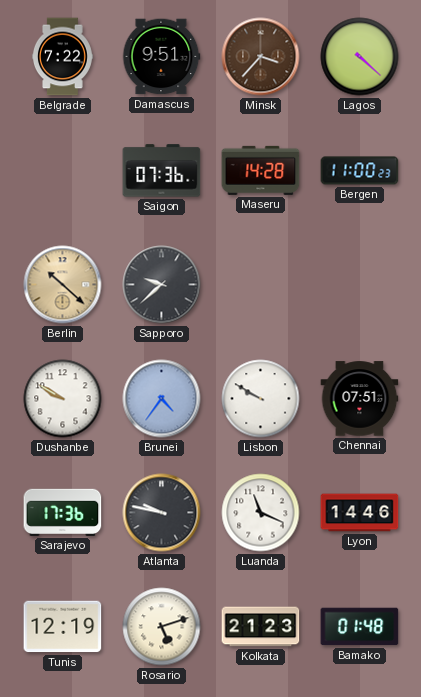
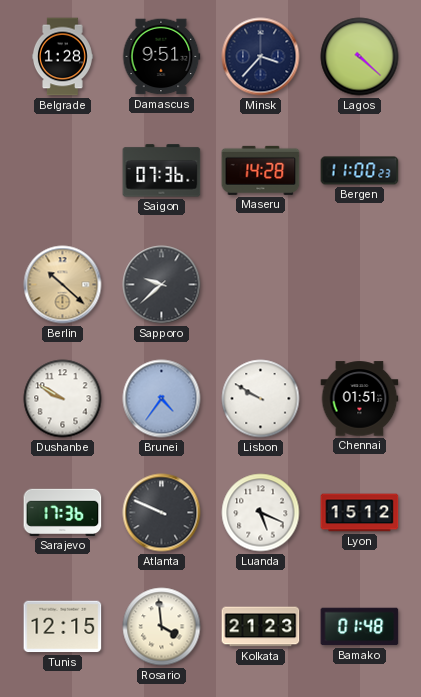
Belgrade: 7:22 -> 1:28
Minsk dial: brown -> navy
Chennai: 07:51 -> 01:51
Atlanta: 9:47 -> 9:49
Luanda: 11:19 -> 5:19
Lyon: 14:46 -> 15:12
Tunis: 12:19 -> 12:15
Rosario: 5:12 -> 3:59
